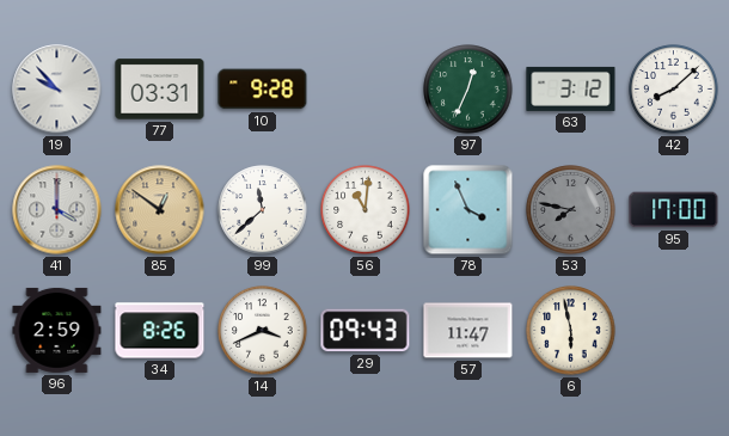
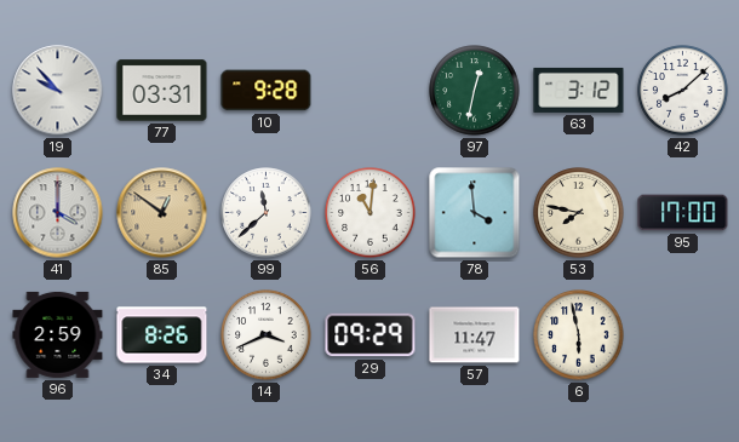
97: 12:34 -> 12:32
78: 3:56 -> 3:59
53 dial: grey -> cream
29: 09:43 -> 09:29
